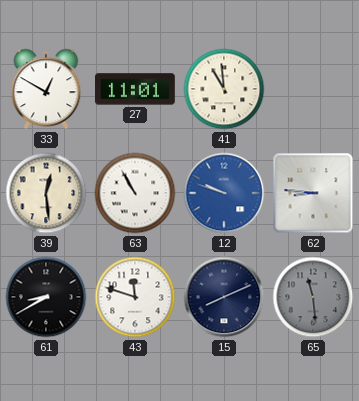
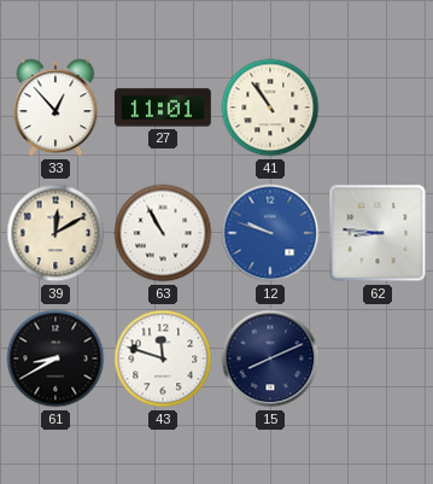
33: 12:50 -> 12:53
41: 10:59 -> 10:54
39: 12:29 -> 12:10
65: 11:29 -> none
